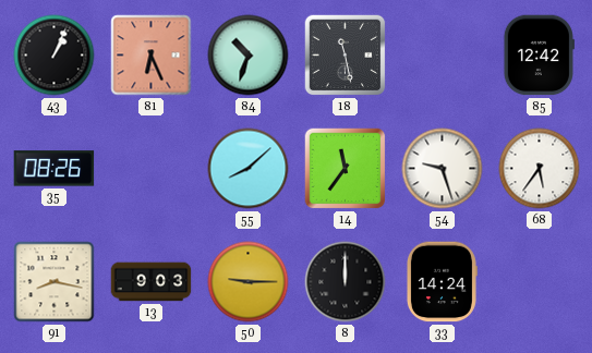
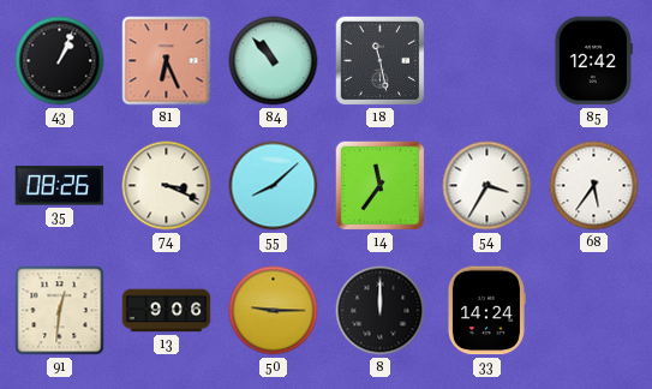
84: 10:33 -> 10:53
74: none -> 3:19
54: 9:27 -> 3:35
91: 8:17 -> 12:31
13: 9:03 -> 9:06
